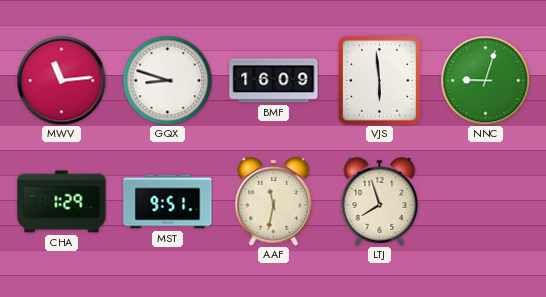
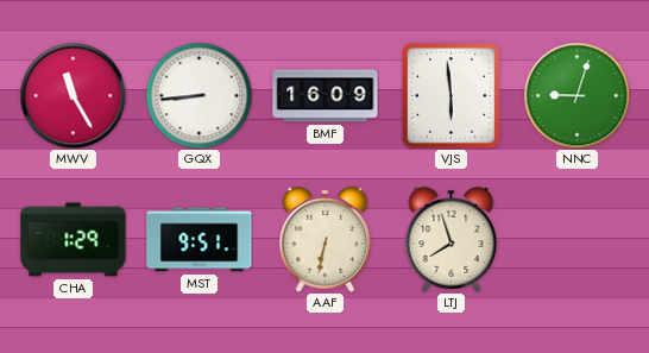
MWV: 11:14 -> 11:25
GQX: 8:48 -> 8:44
AAF: 11:32 -> 6:32
